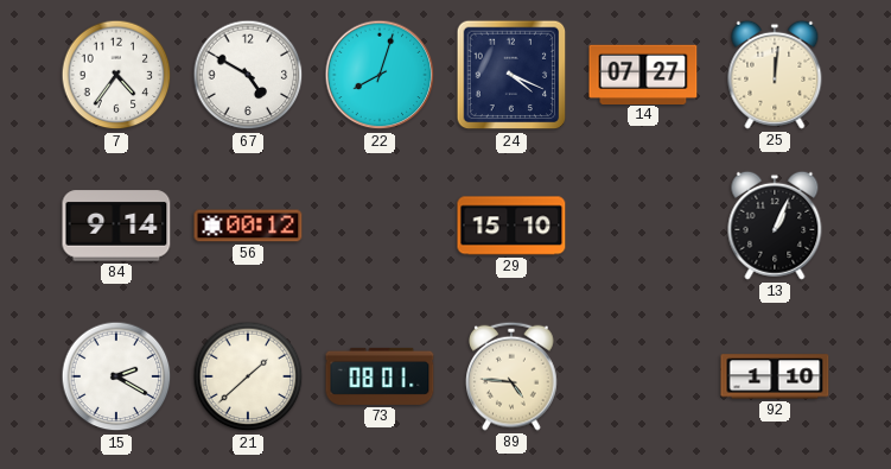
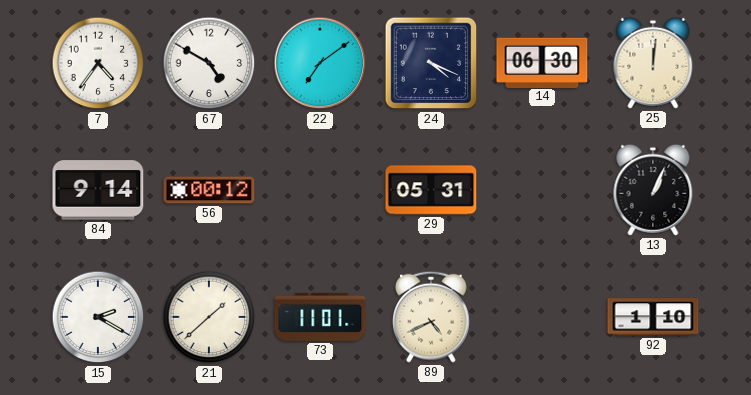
22: 8:03 -> 7:09
14: 07:27 -> 06:30
29: 15:10 -> 05:31
73: 08:01 -> 11:01
89: 4:46 -> 4:41
